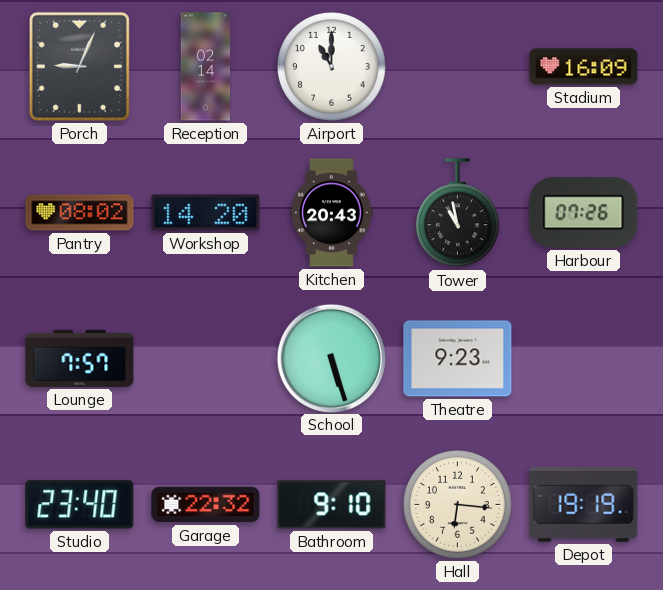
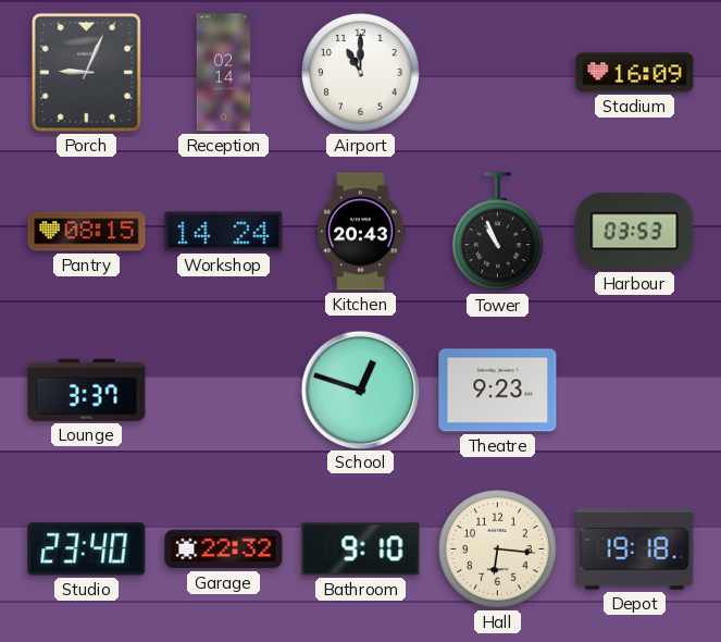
Pantry: 08:02 -> 08:15
Workshop: 14:20 -> 14:24
Tower: 10:58 -> 10:56
Harbour: 07:26 -> 03:53
Lounge: 7:57 -> 3:37
School: 5:27 -> 12:48
Depot: 19:19 -> 19:18
